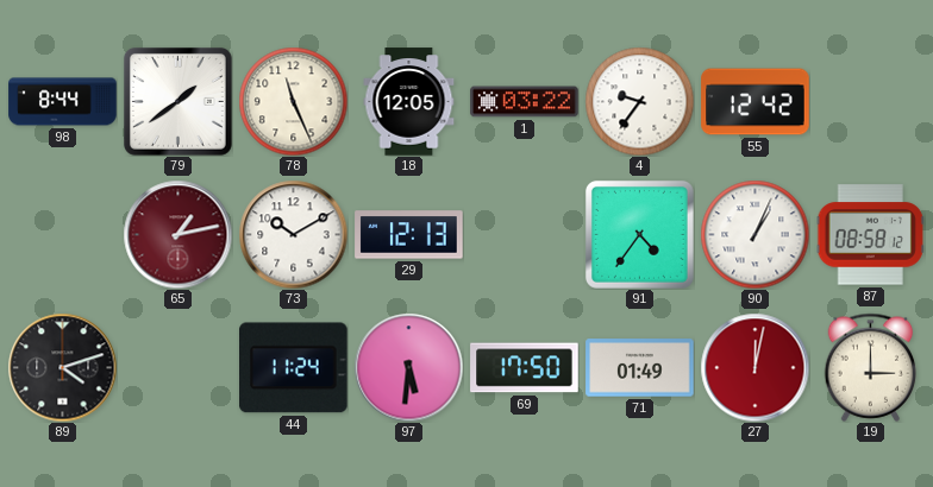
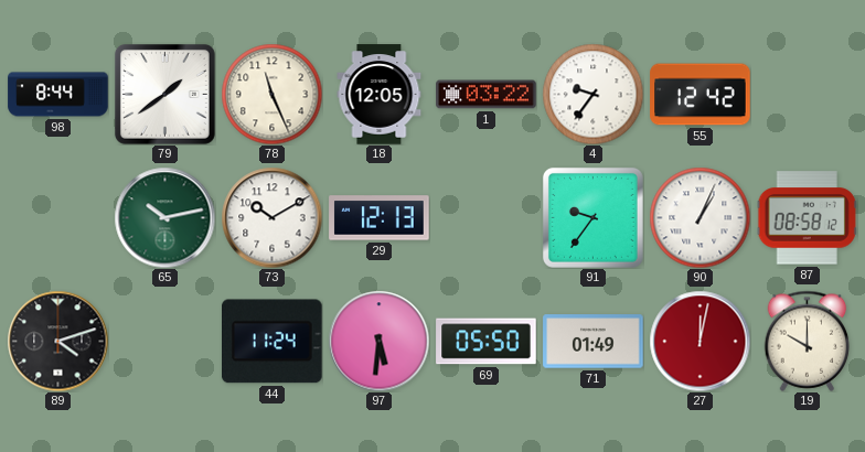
65: 1:13 -> 10:13
65 dial: burgundy -> green
91: 4:36 -> 9:36
69: 17:50 -> 05:50
19: 3:00 -> 10:00
